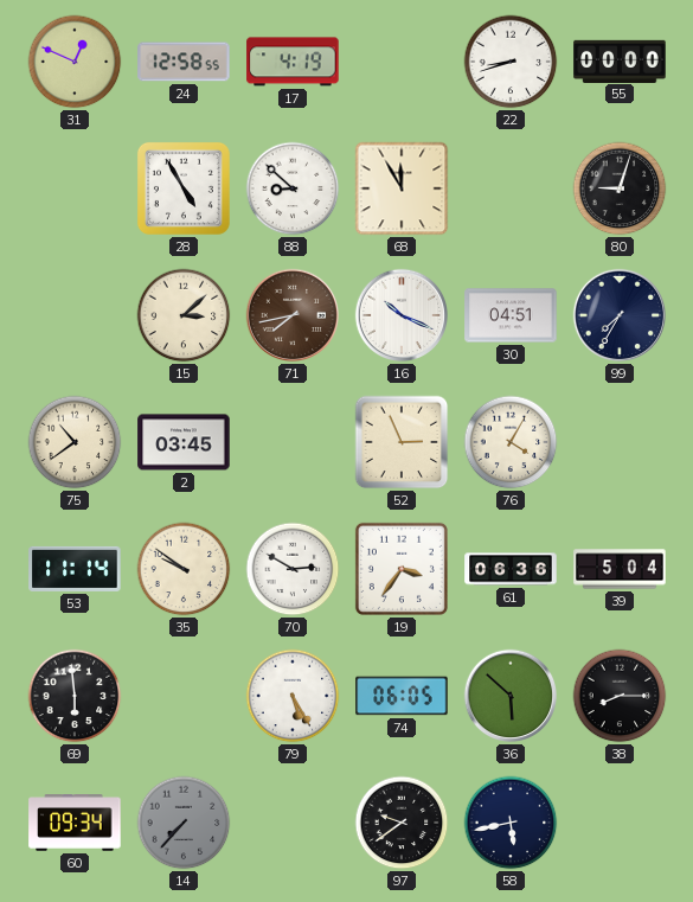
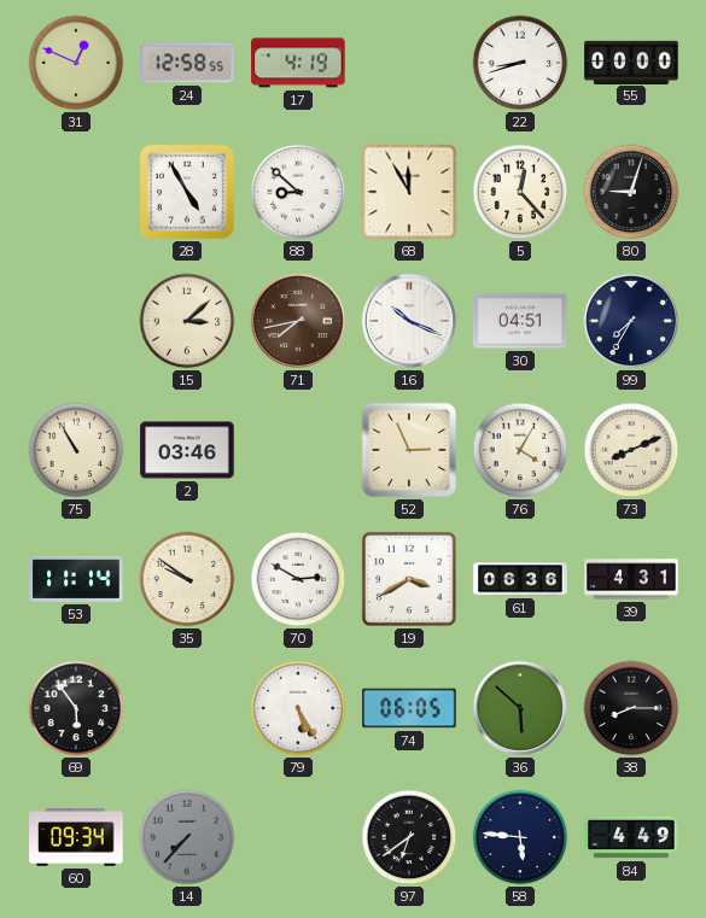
5: none -> 12:23
75: 10:39 -> 10:55
2: 03:45 -> 03:46
73: none -> 8:11
19: 3:36 -> 3:40
39: 5:04 -> 4:31
69: 5:59 -> 5:54
97: 9:39 -> 6:39
58: 5:43 -> 5:46
84: none -> 4:49
